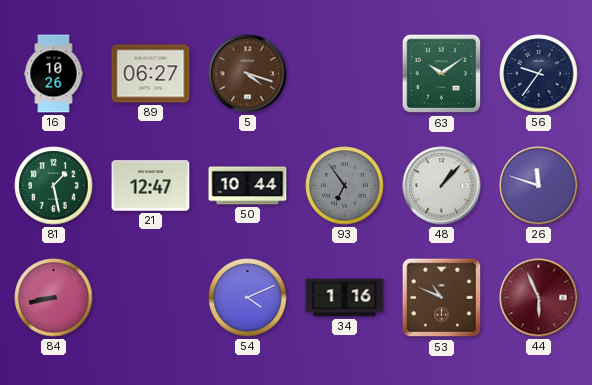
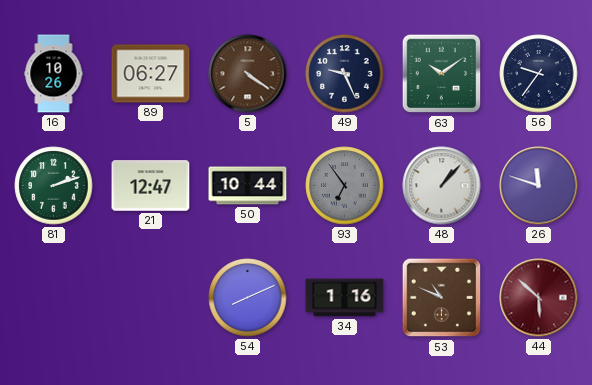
5: 4:18 -> 4:21
49: none -> 9:26
81: 1:28 -> 2:12
84: 8:43 -> none
54: 4:11 -> 8:11
44: 5:56 -> 5:52
